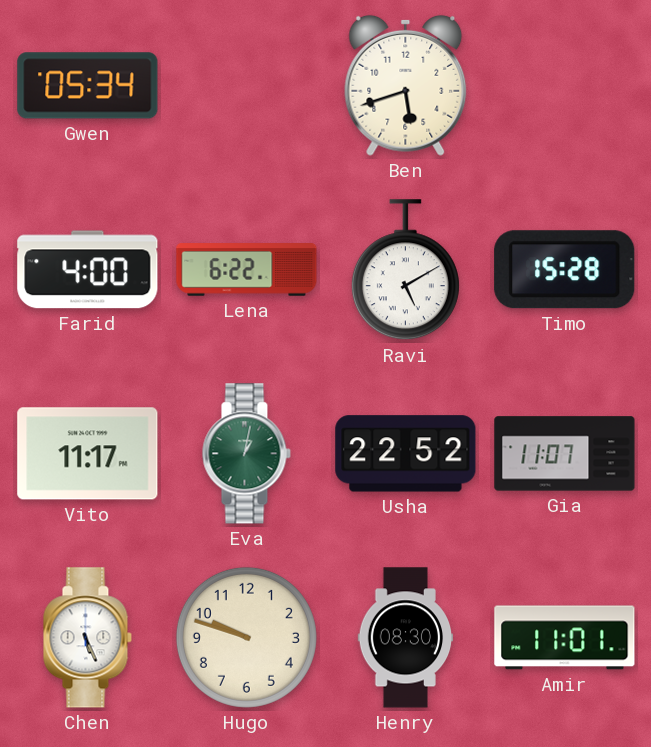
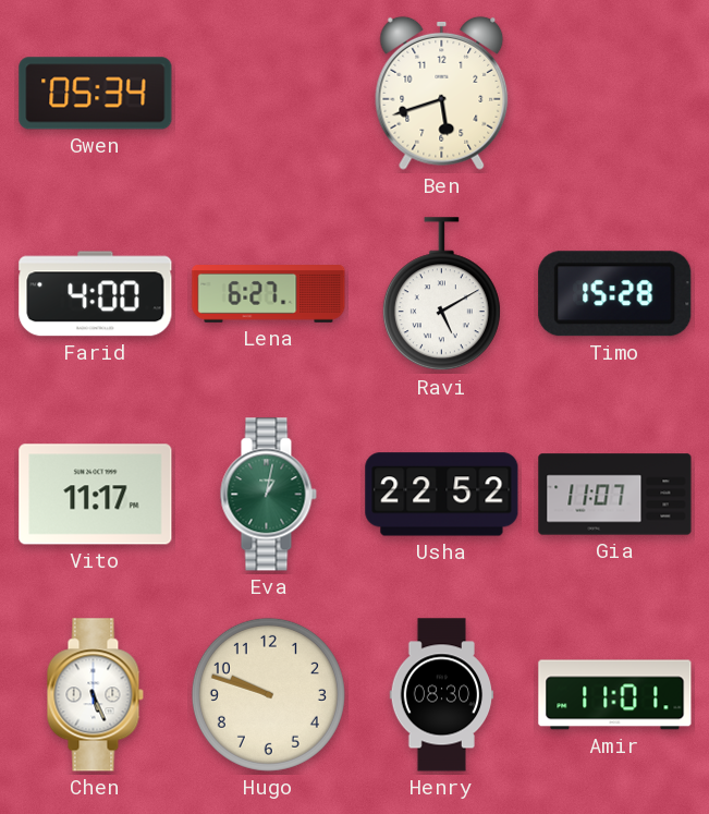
Lena: 6:22 -> 6:27
